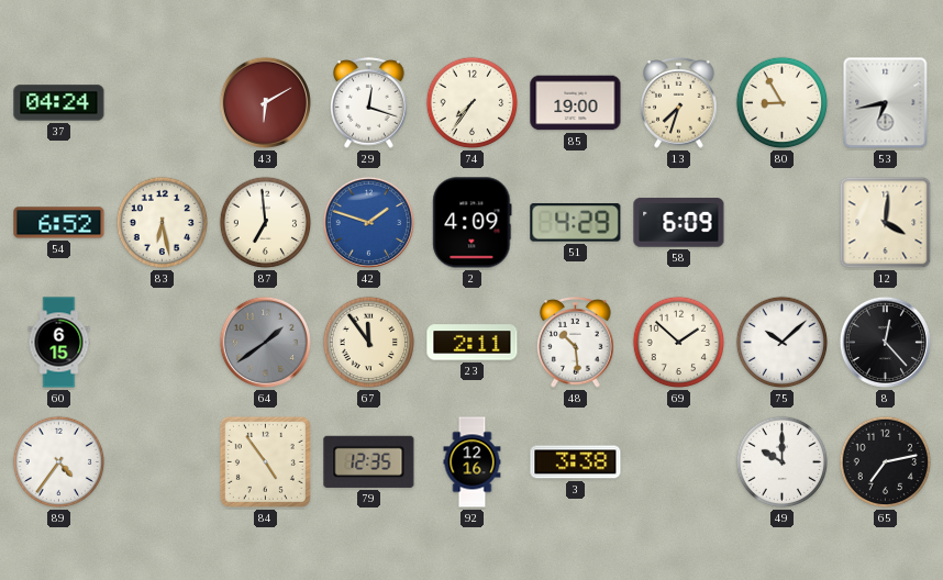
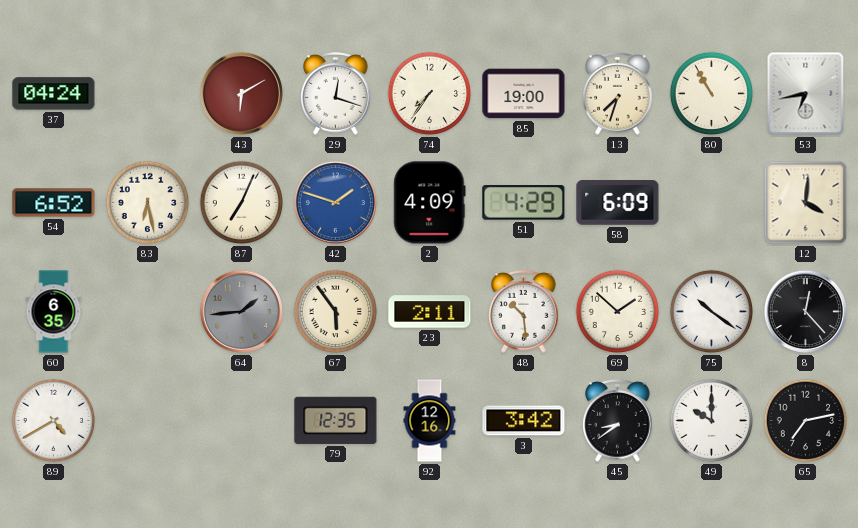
80: 8:55 -> 10:55
87: 6:59 -> 7:04
60: 6:15 -> 6:35
64: 1:39 -> 1:44
67: 11:54 -> 5:54
75: 10:08 -> 10:21
89: 4:36 -> 4:40
84: 4:54 -> none
3: 3:38 -> 3:42
45: none -> 8:39
